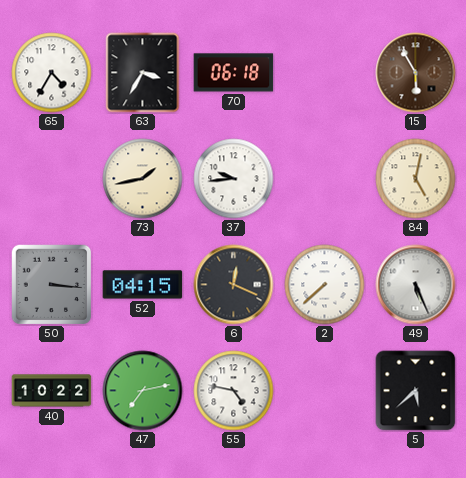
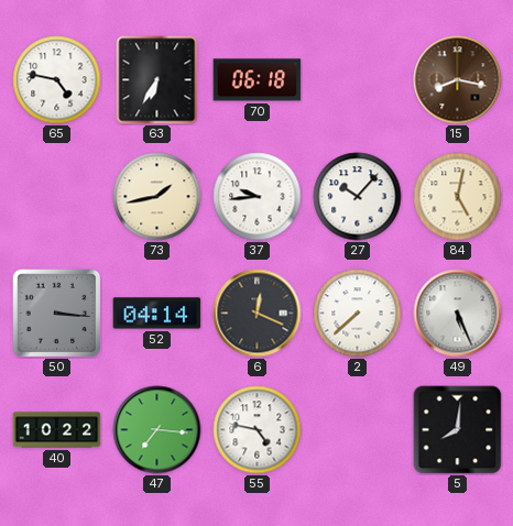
65: 4:35 -> 4:47
63: 3:35 -> 6:35
15: 5:55 -> 8:17
27: none -> 10:07
52: 04:15 -> 04:14
47: 7:13 -> 7:16
5: 5:38 -> 8:01
